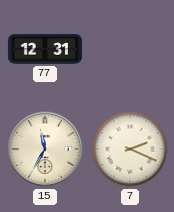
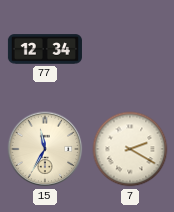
77: 12:31 -> 12:34
7: 2:19 -> 2:20
